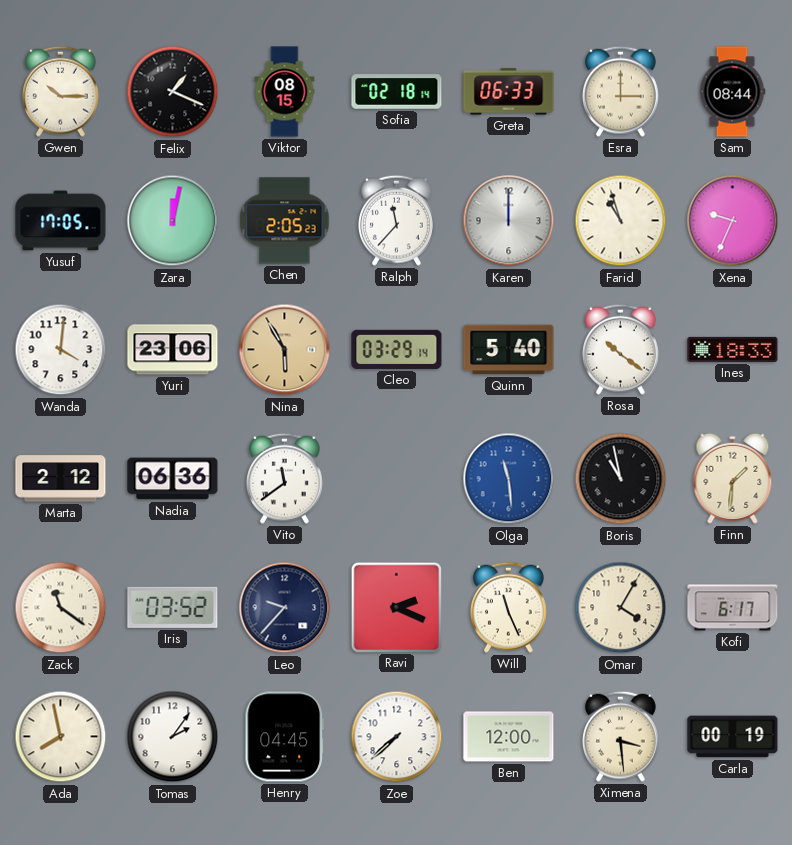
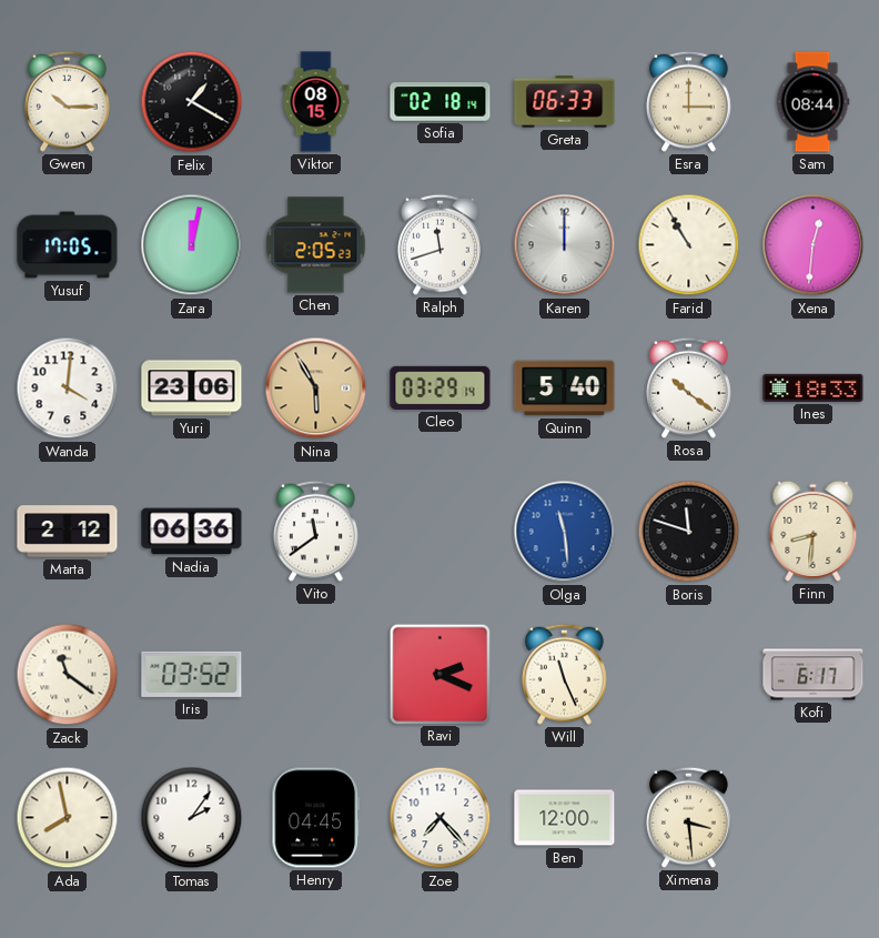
Felix: 1:19 -> 1:20
Ralph: 11:37 -> 11:42
Farid: 10:57 -> 10:55
Xena: 9:34 -> 12:31
Boris: 10:58 -> 11:48
Finn: 1:31 -> 8:31
Leo: 9:37 -> none
Omar: 4:05 -> none
Zoe: 7:38 -> 7:23
Carla: 00:19 -> none
